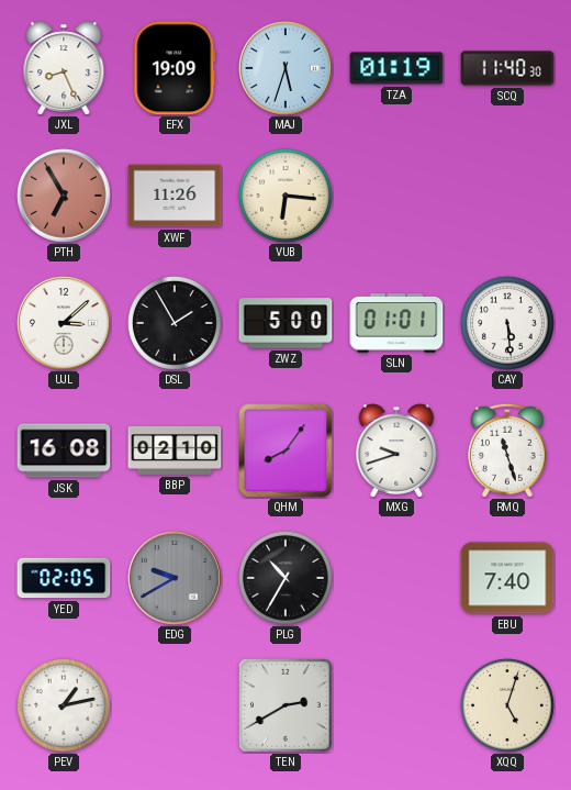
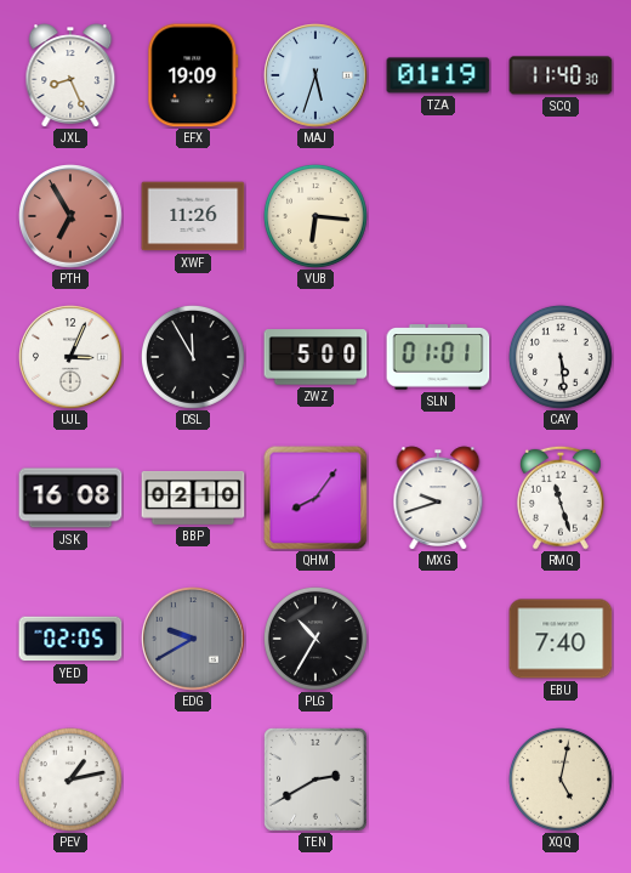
UJL: 3:08 -> 3:04
DSL: 1:55 -> 11:55
XQQ: 5:03 -> 5:02
